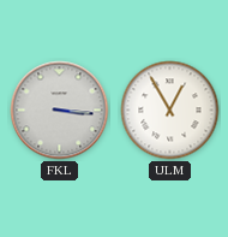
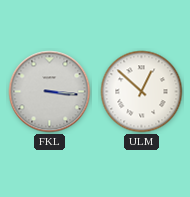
ULM: 12:55 -> 12:52
